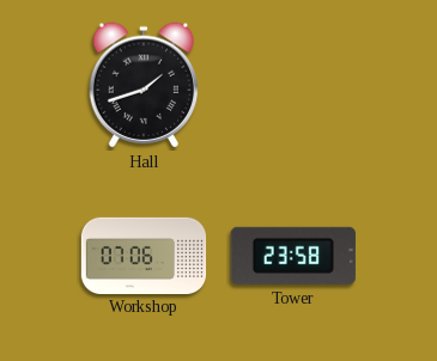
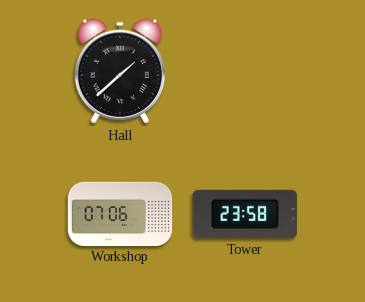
Hall: 1:42 -> 1:38
